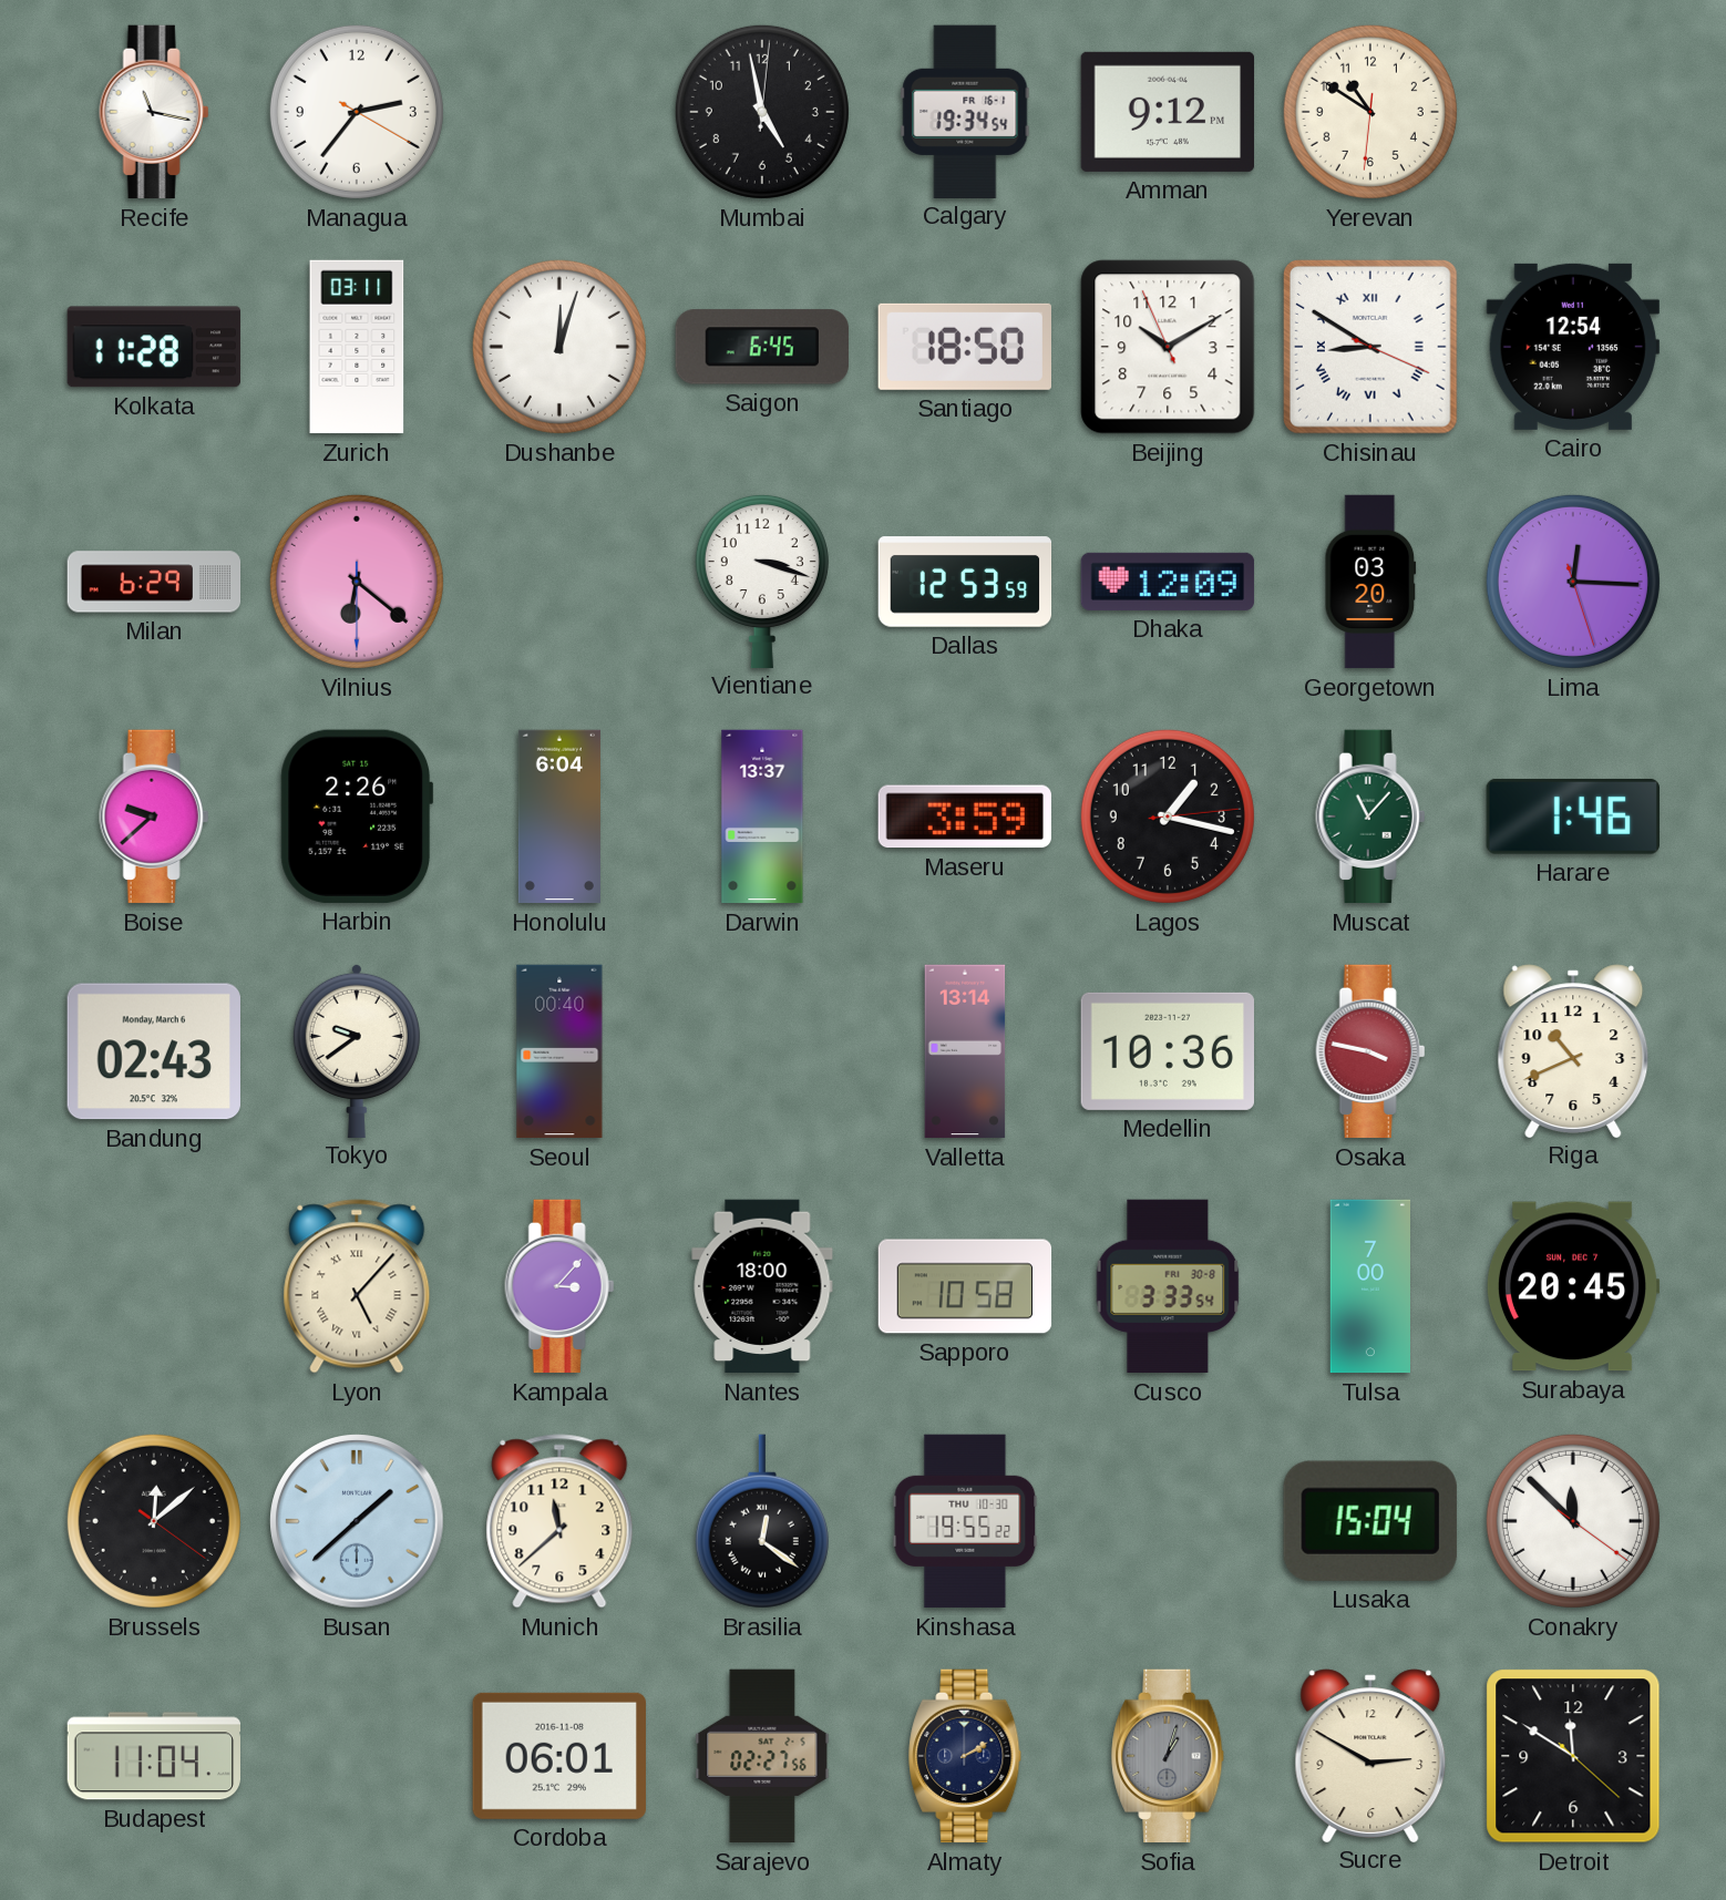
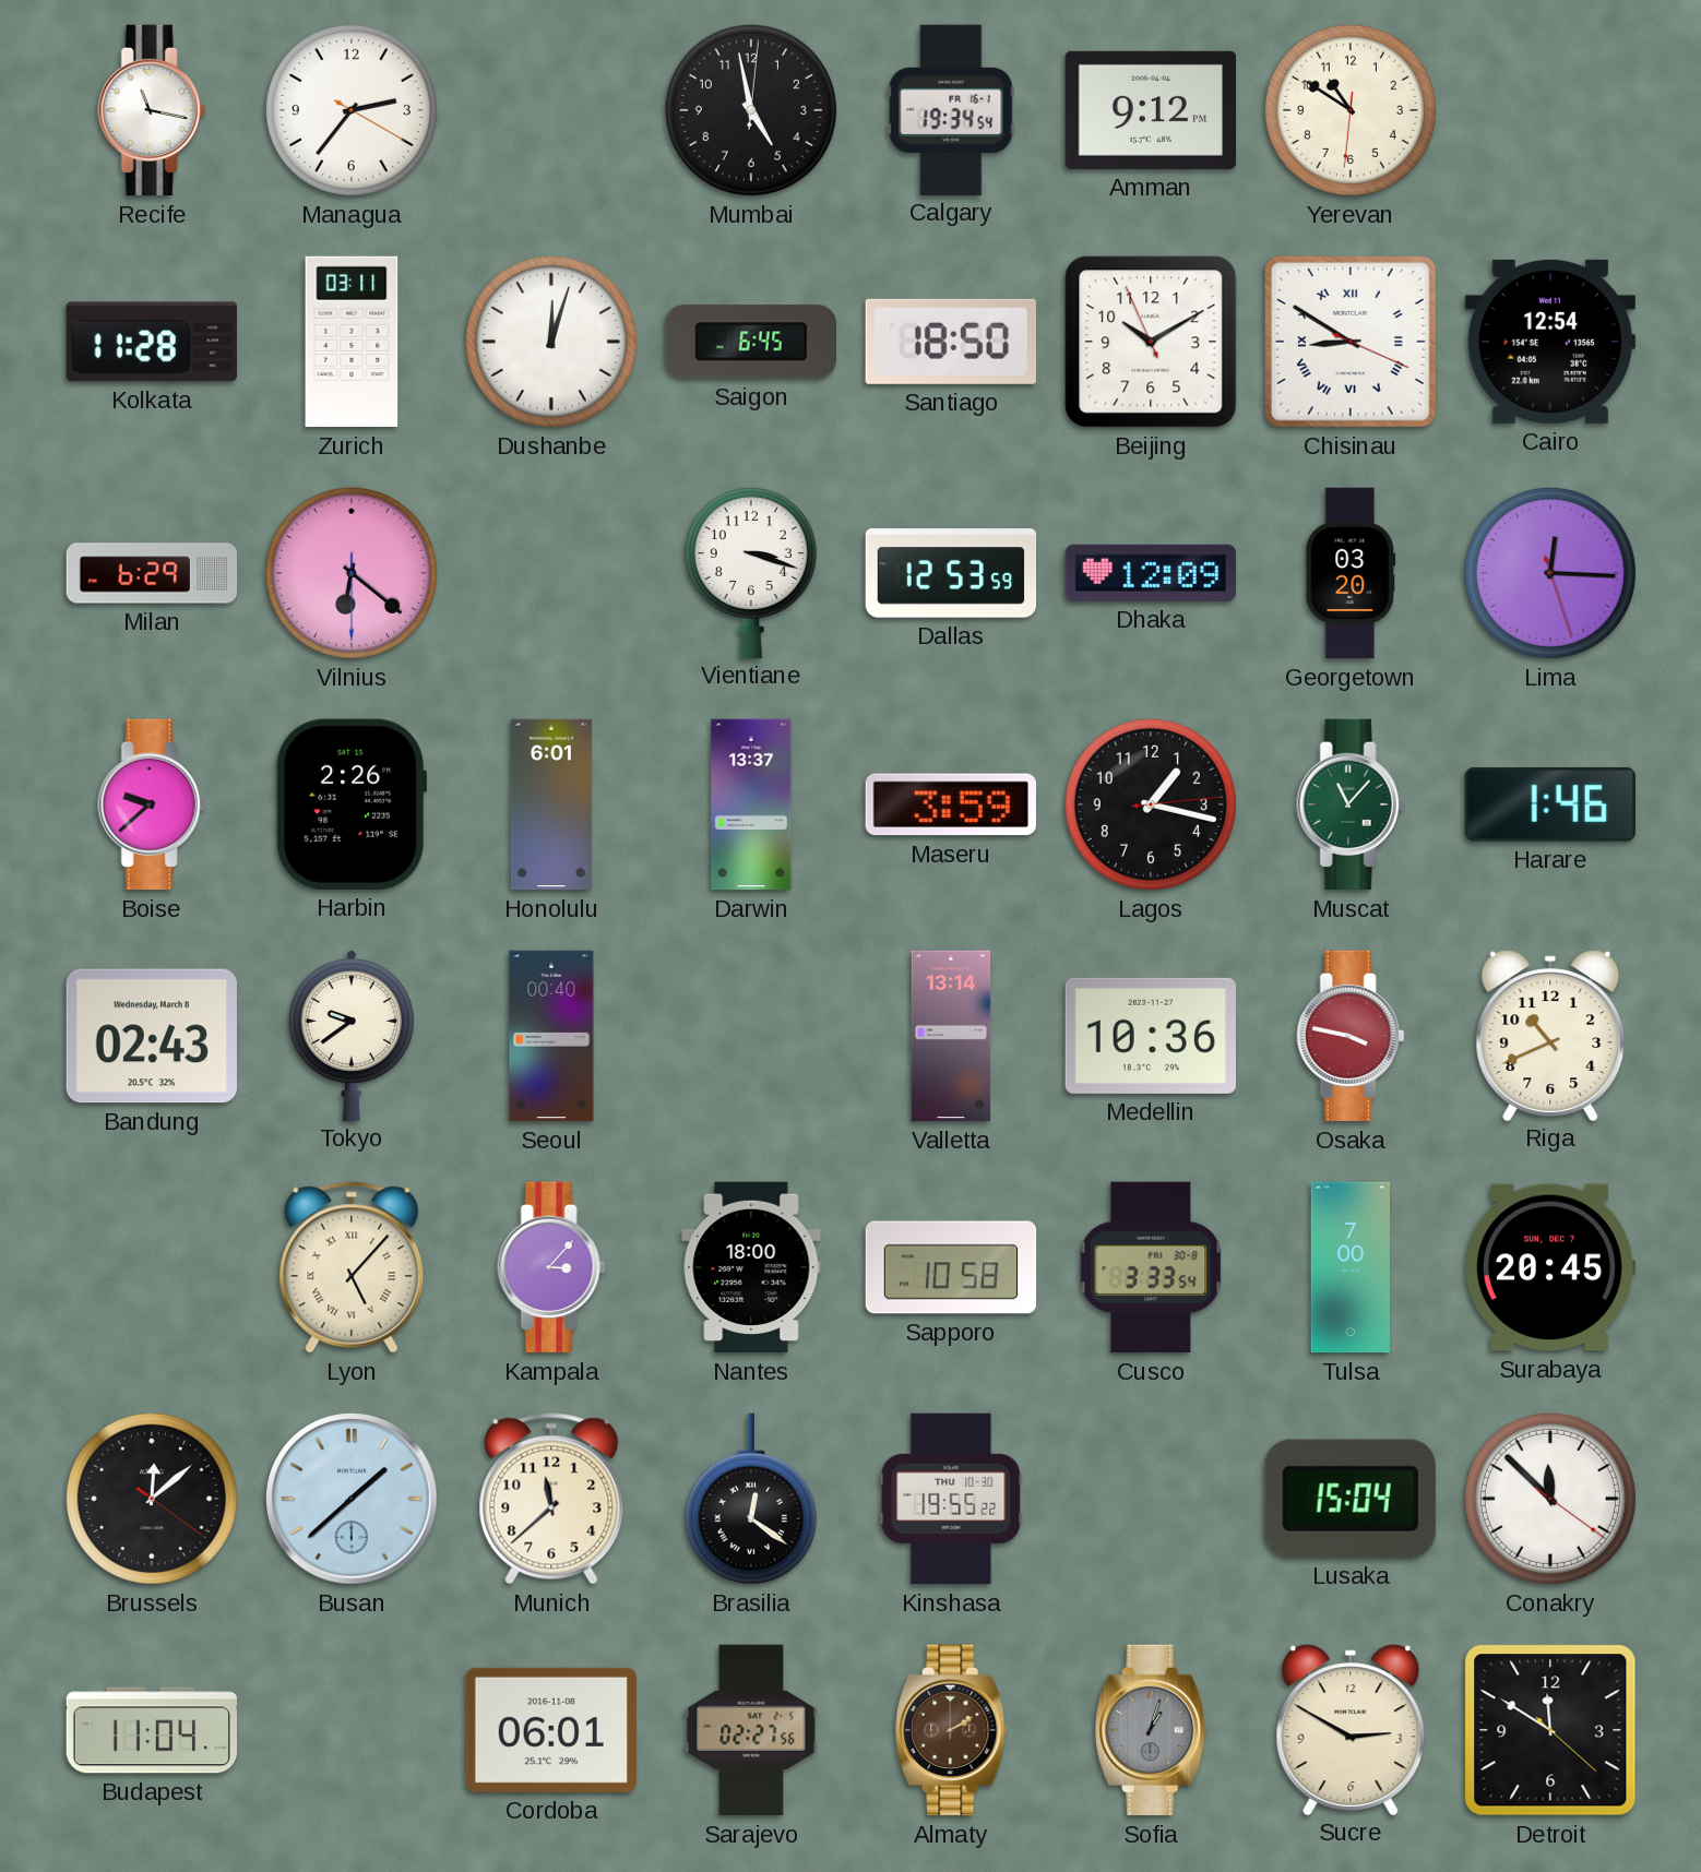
Honolulu: 6:04 -> 6:01
Bandung date: Monday, March 6 -> Wednesday, March 8
Almaty dial: navy -> brown
